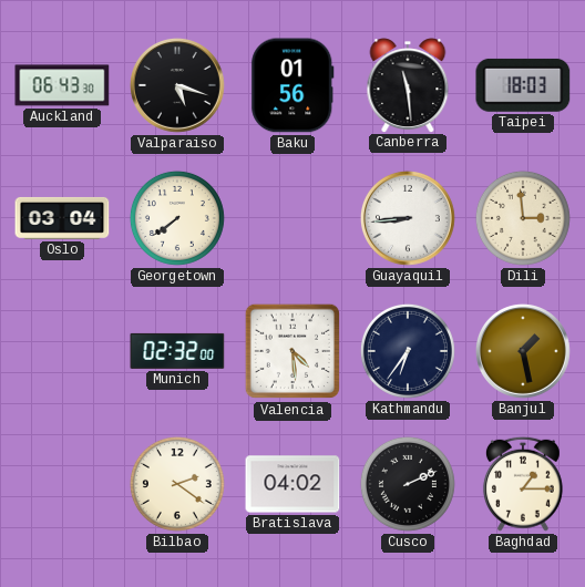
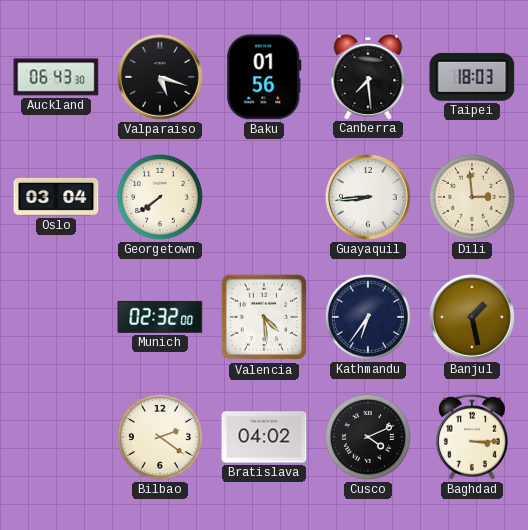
Canberra: 11:29 -> 7:29
Cusco: 2:11 -> 4:11
Baghdad: 1:15 -> 3:15
